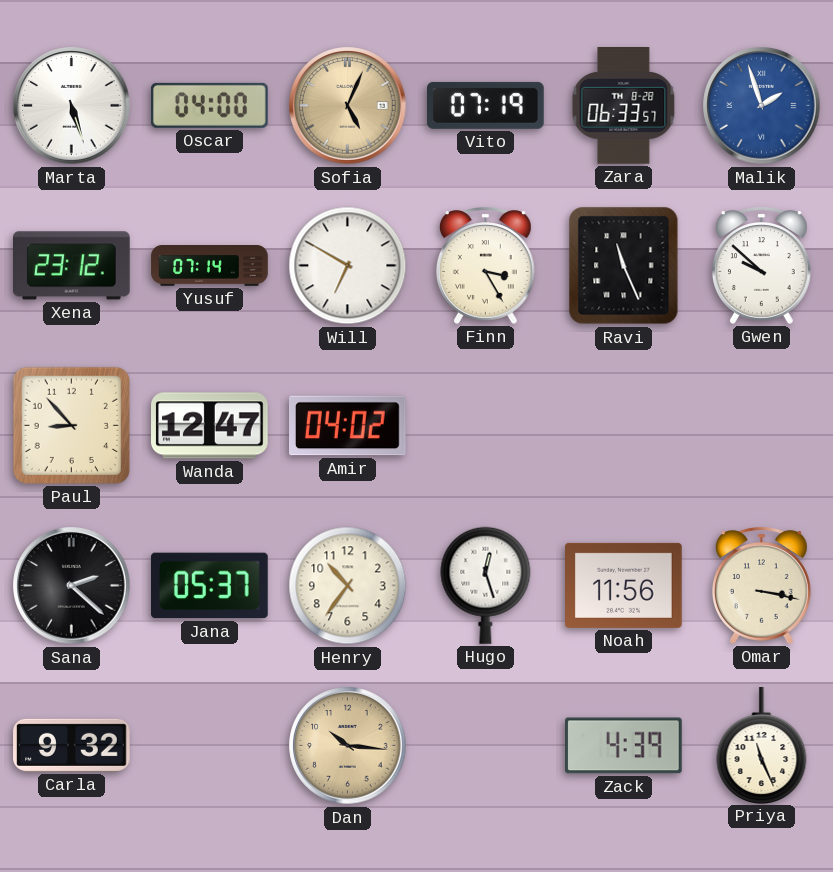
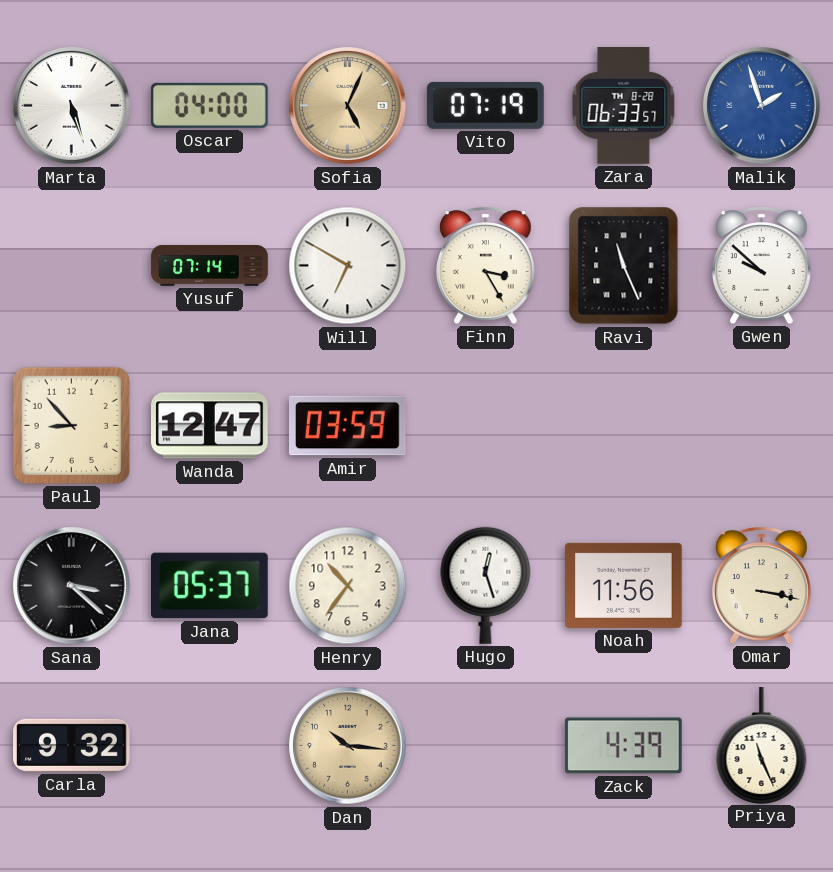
Xena: 23:12 -> none
Amir: 04:02 -> 03:59
Sana: 2:22 -> 3:22
